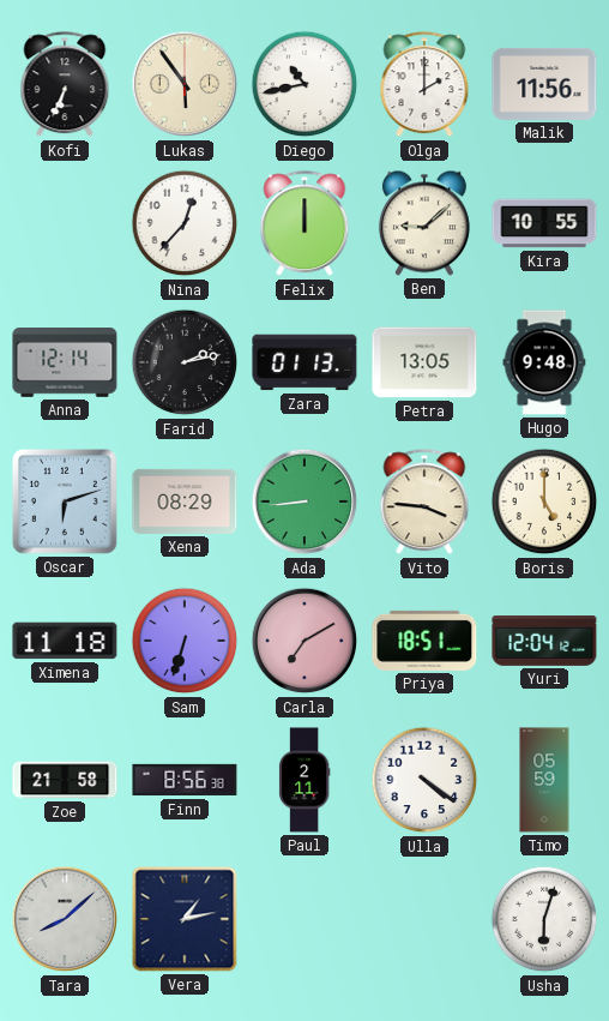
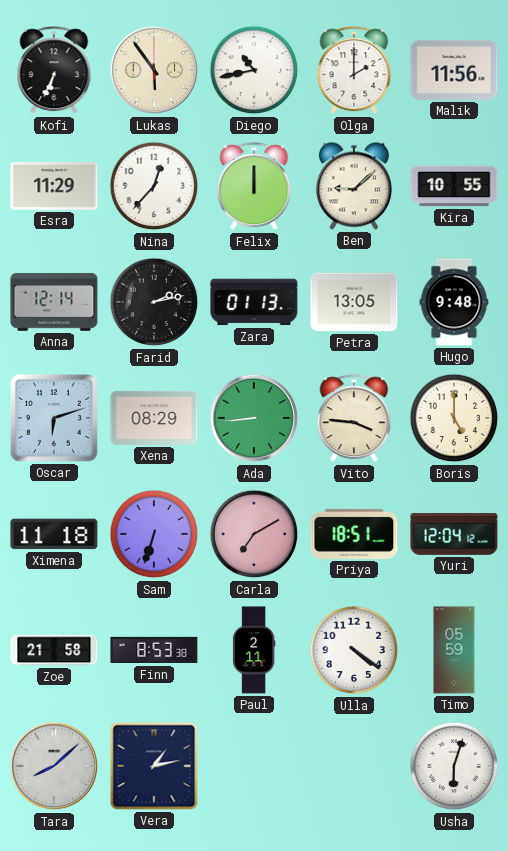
Esra: none -> 11:29
Finn: 8:56 -> 8:53
